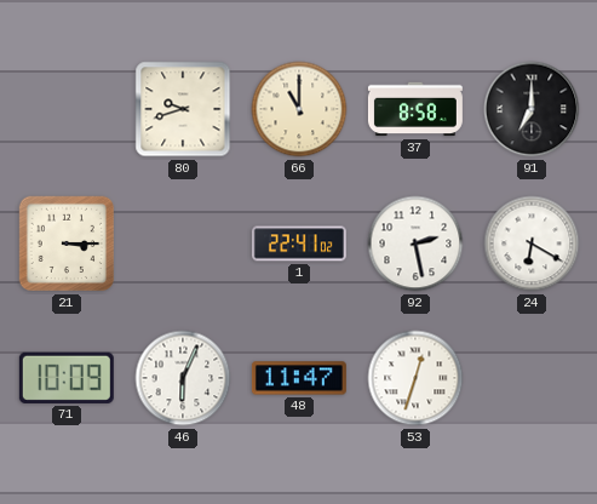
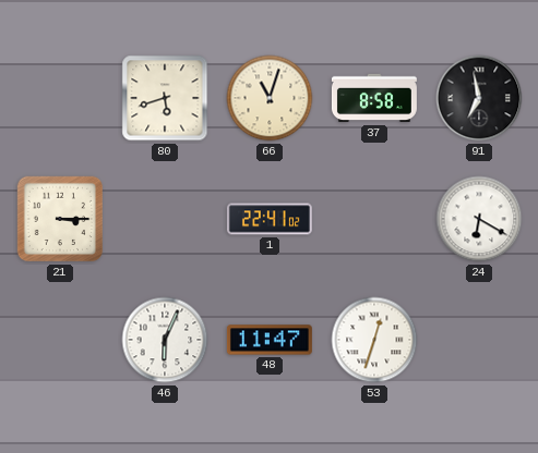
80: 9:42 -> 5:42
66: 11:00 -> 11:03
91: 7:00 -> 6:58
92: 2:28 -> none
71: 10:09 -> none
